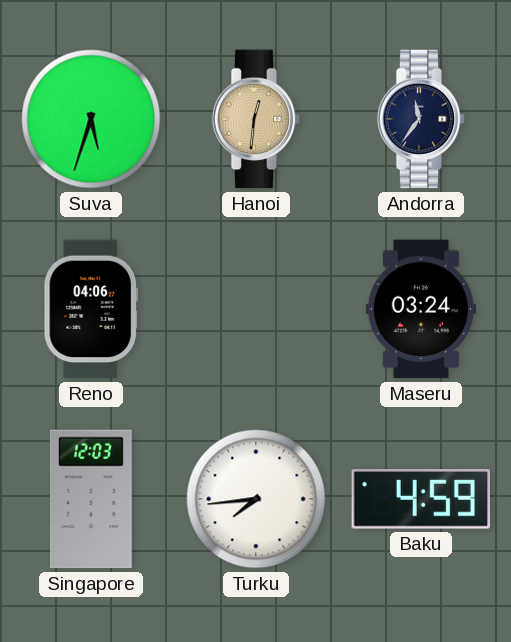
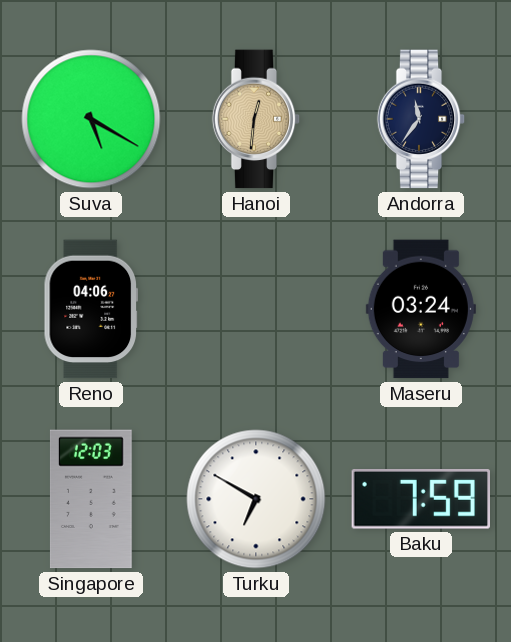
Suva: 5:33 -> 5:20
Turku: 7:44 -> 6:50
Baku: 4:59 -> 7:59
